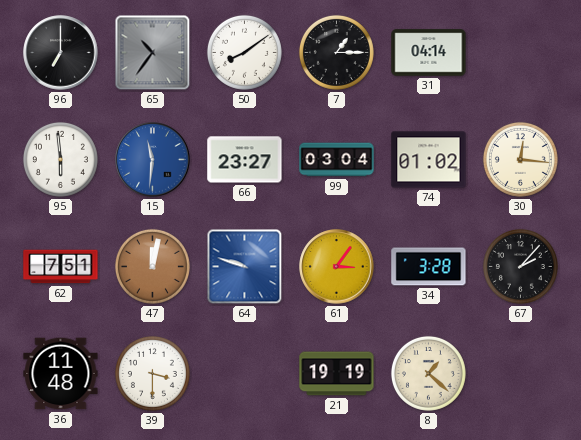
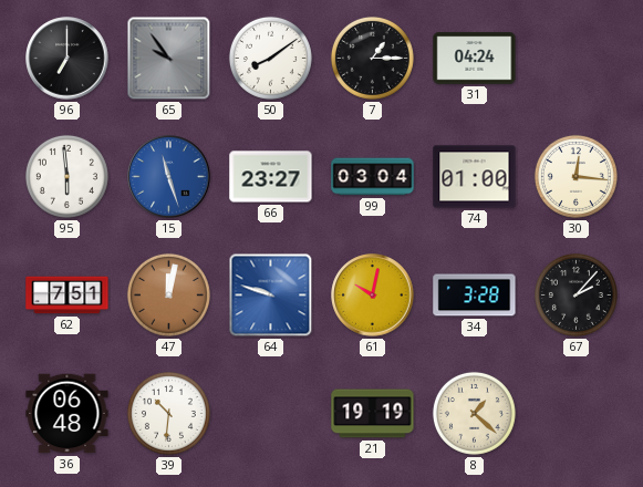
65: 10:36 -> 9:54
31: 04:14 -> 04:24
15: 11:31 -> 11:27
74: 01:02 -> 01:00
61: 3:06 -> 10:02
36: 11:48 -> 06:48
39: 3:30 -> 10:31
